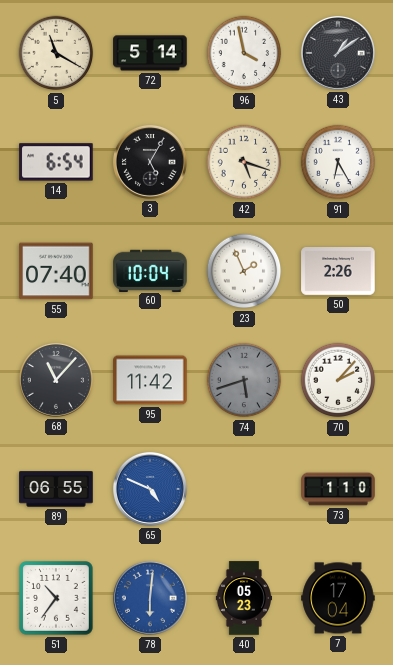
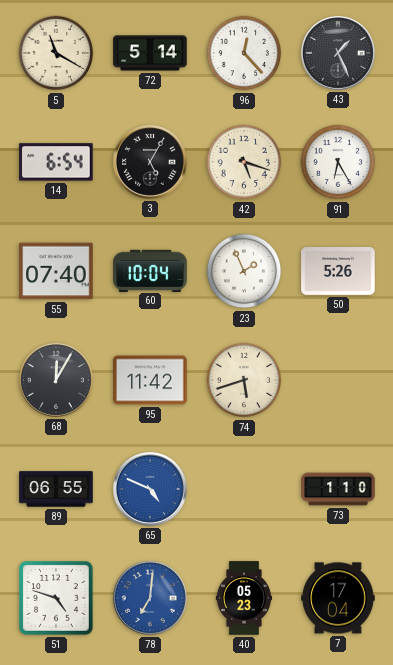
96: 3:58 -> 12:23
43: 1:09 -> 1:26
50: 2:26 -> 5:26
68: 11:07 -> 12:05
74 dial: grey -> cream
70: 2:07 -> none
51: 10:36 -> 4:48
78: 6:01 -> 7:01
